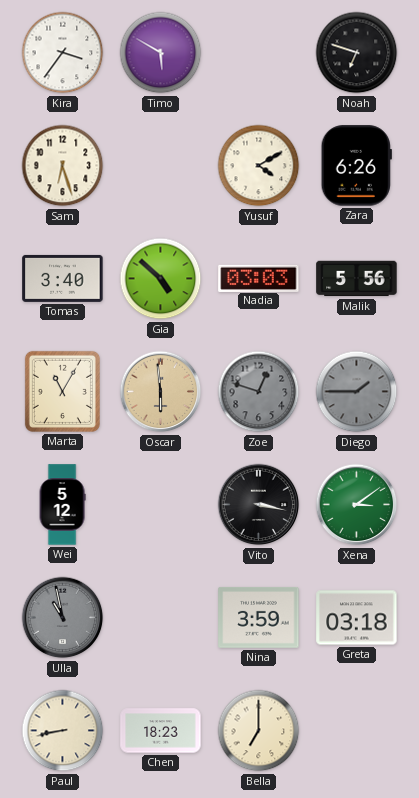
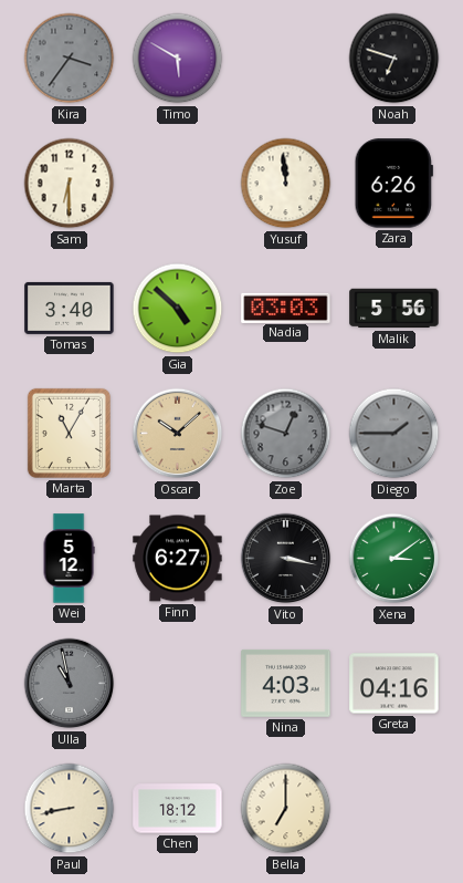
Kira dial: white -> grey
Sam: 6:27 -> 6:30
Yusuf: 4:10 -> 11:59
Oscar: 5:59 -> 10:08
Finn: none -> 6:27
Nina: 3:59 -> 4:03
Greta: 03:18 -> 04:16
Chen: 18:23 -> 18:12
